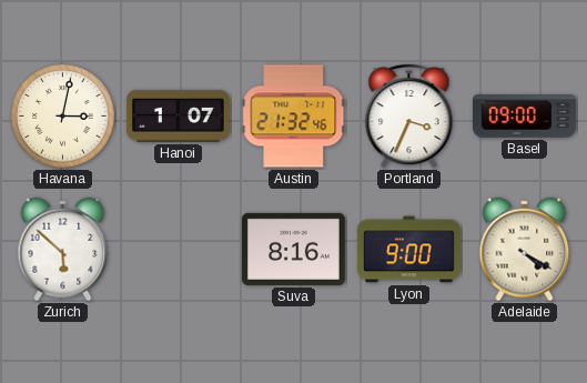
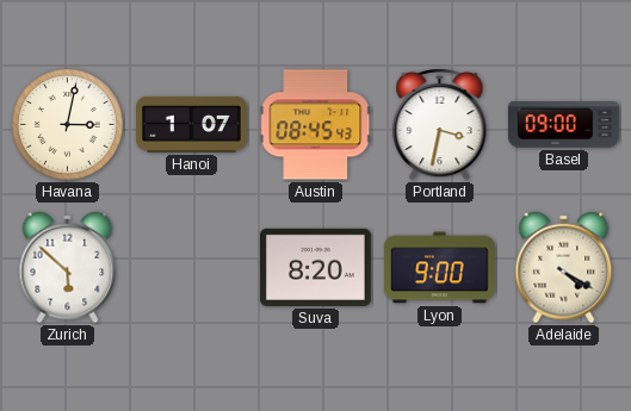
Austin: 21:32 -> 08:45
Portland: 3:34 -> 3:32
Suva: 8:16 -> 8:20
